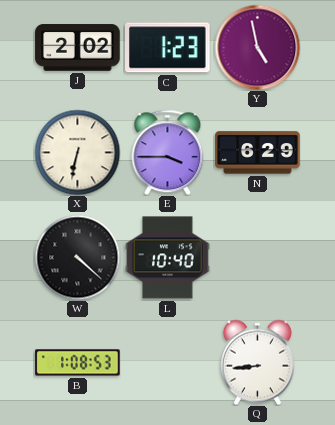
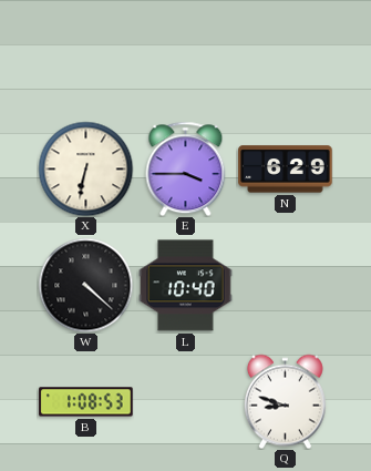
J: 2:02 -> none
C: 1:23 -> none
Y: 4:58 -> none
Q: 8:44 -> 8:48
